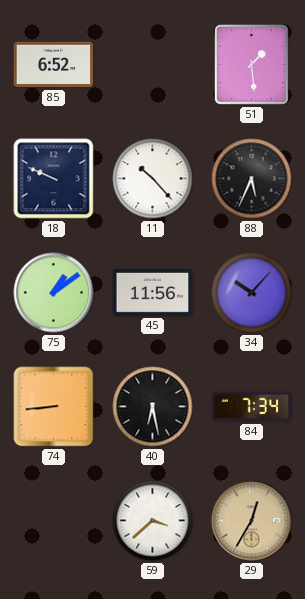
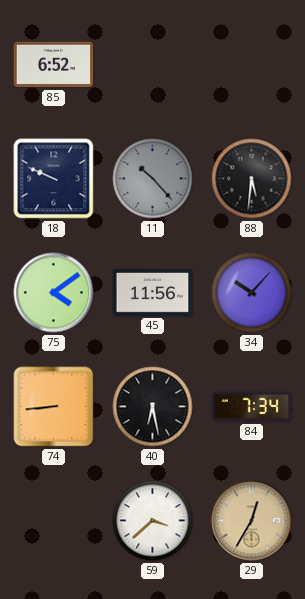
51: 1:29 -> none
11 dial: white -> grey
88: 5:34 -> 5:31
75: 1:09 -> 4:09
